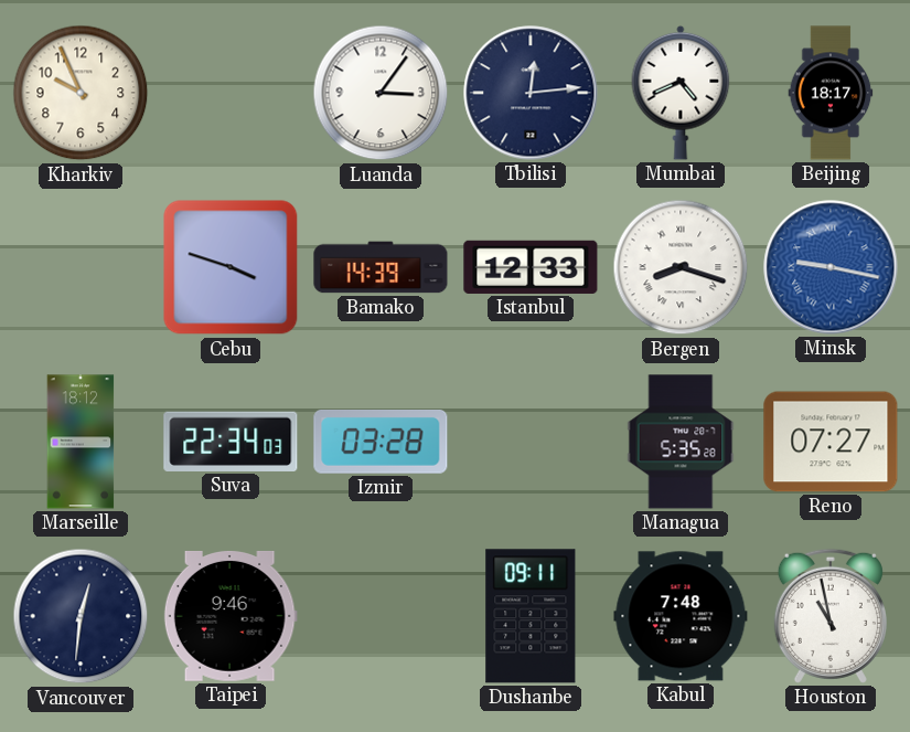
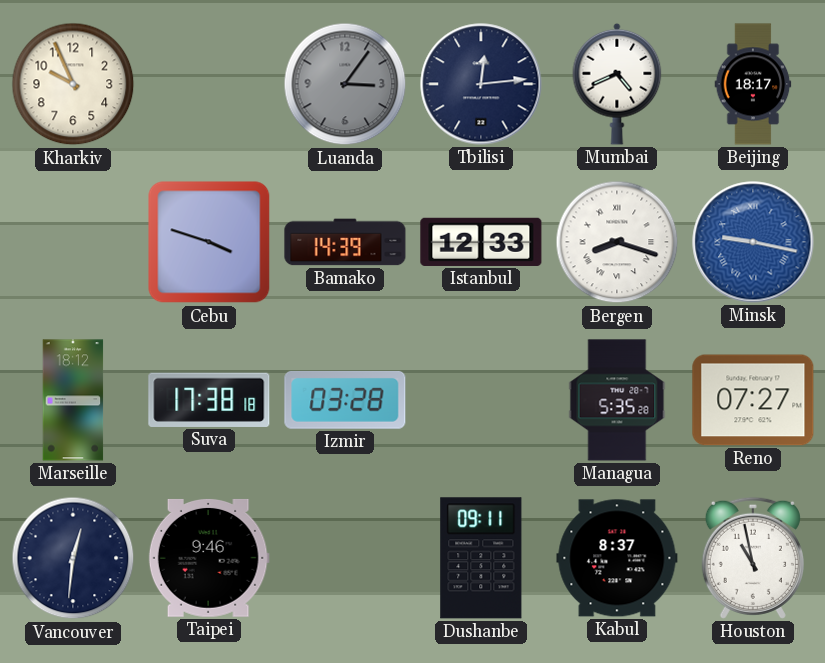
Luanda dial: white -> grey
Suva: 22:34 -> 17:38
Kabul: 7:48 -> 8:37
